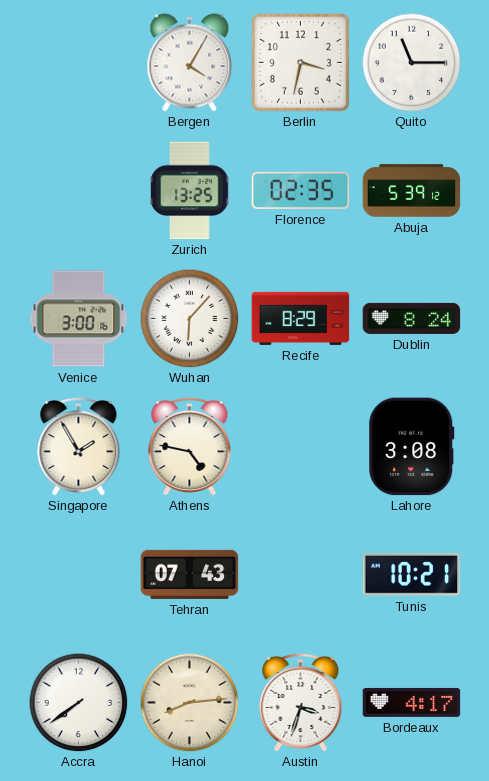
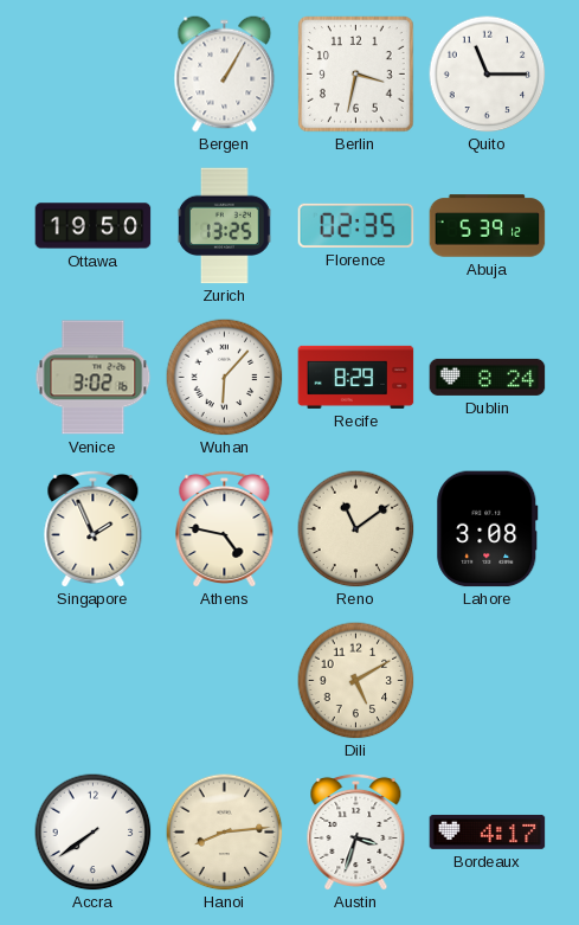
Bergen: 4:05 -> 1:05
Ottawa: none -> 19:50
Venice: 3:00 -> 3:02
Singapore: 1:55 -> 1:56
Reno: none -> 11:09
Tehran: 07:43 -> none
Dili: none -> 5:10
Tunis: 10:21 -> none
